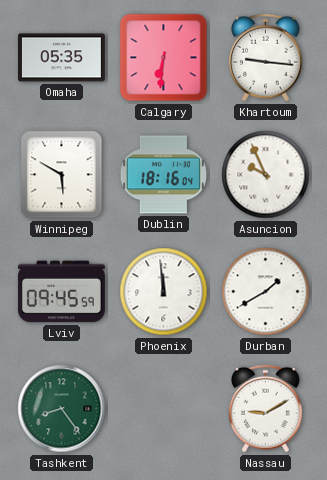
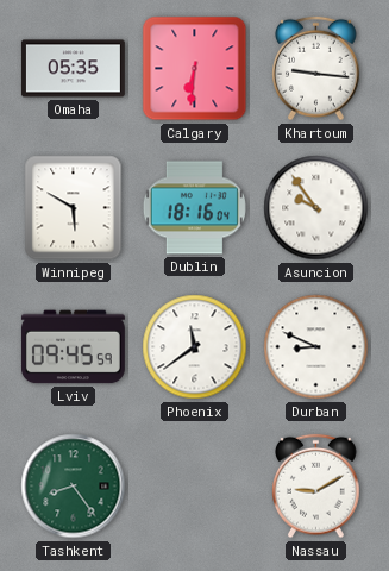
Asuncion: 9:56 -> 9:54
Phoenix: 11:59 -> 11:39
Durban: 1:40 -> 8:49
